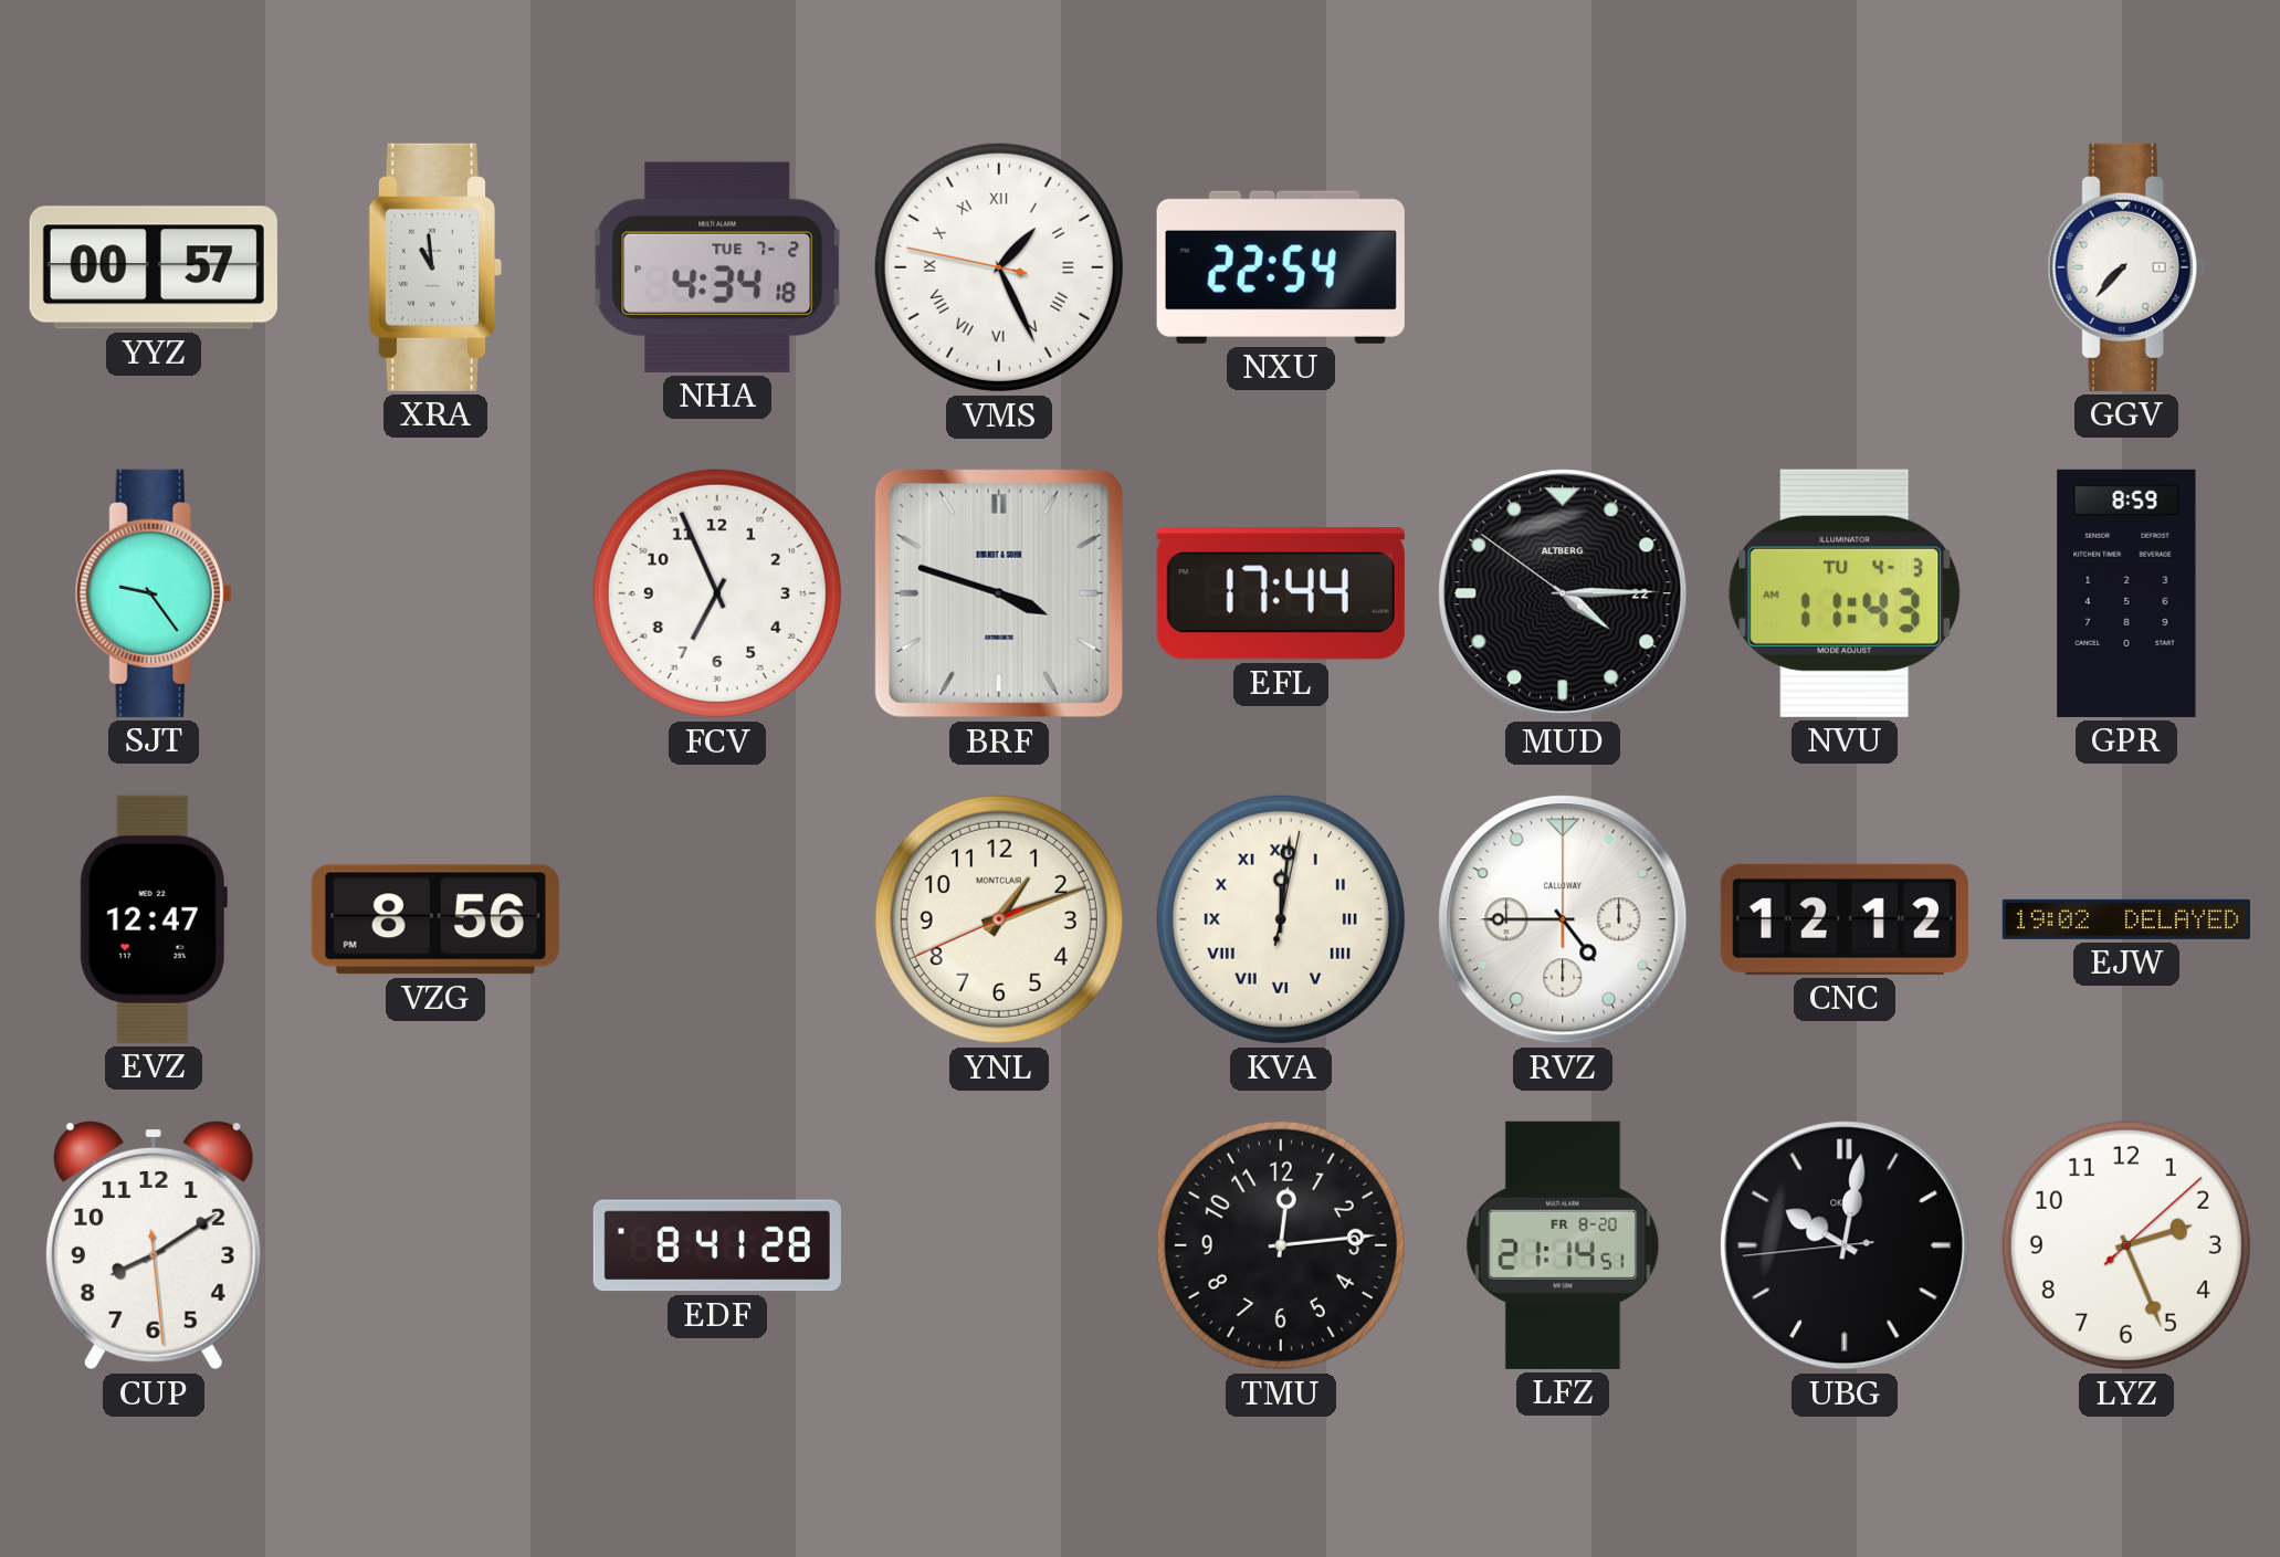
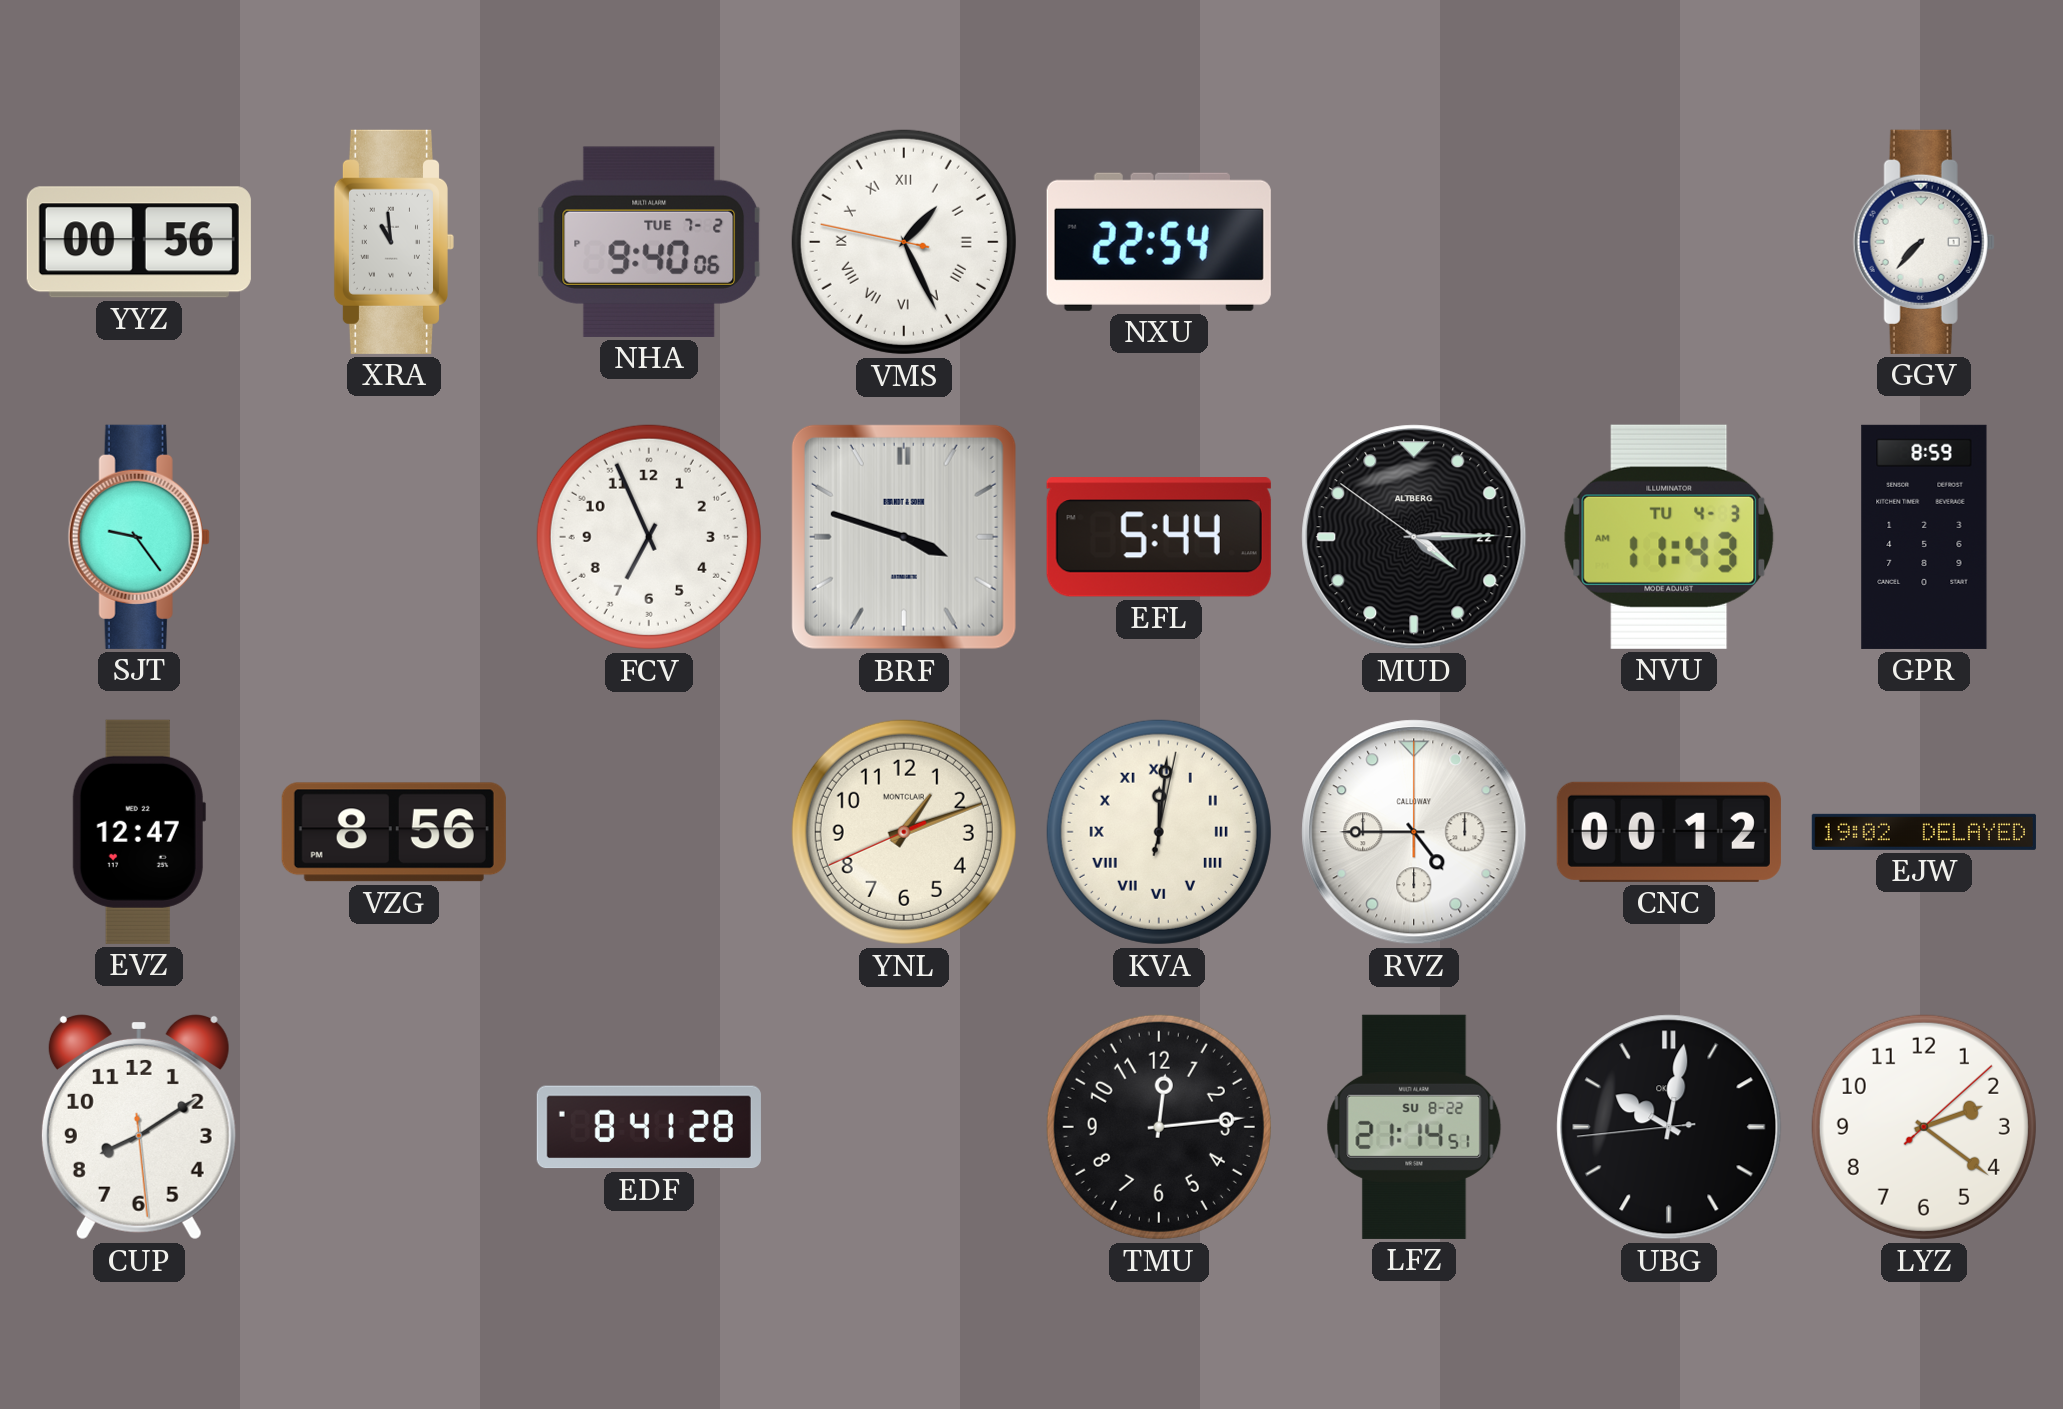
YYZ: 00:57 -> 00:56
NHA: 4:34 -> 9:40
EFL: 17:44 -> 5:44
CNC: 12:12 -> 00:12
LFZ date: FR 8-20 -> SU 8-22
LYZ: 2:26 -> 2:21
